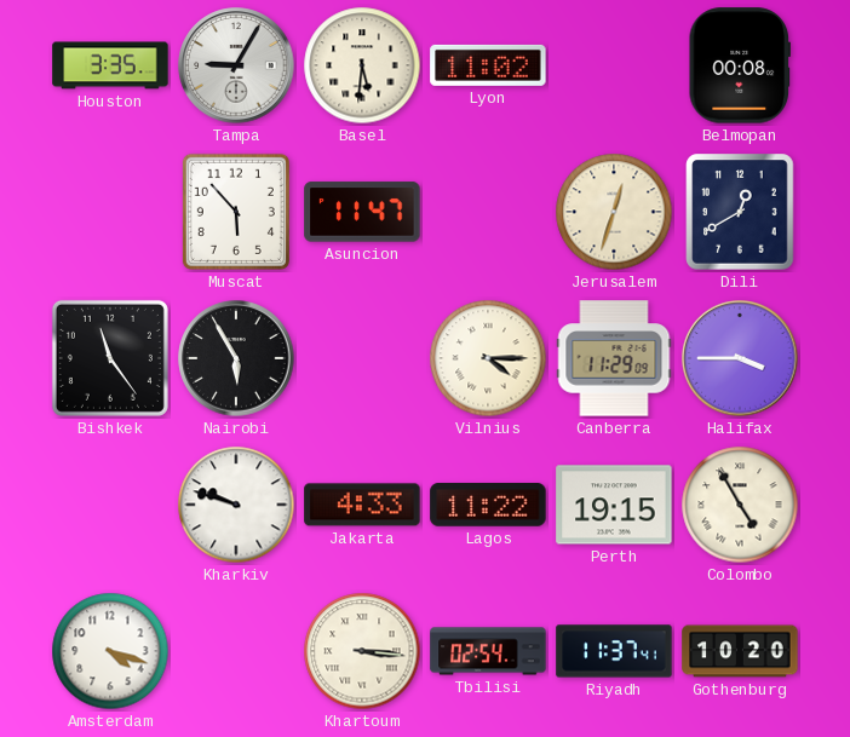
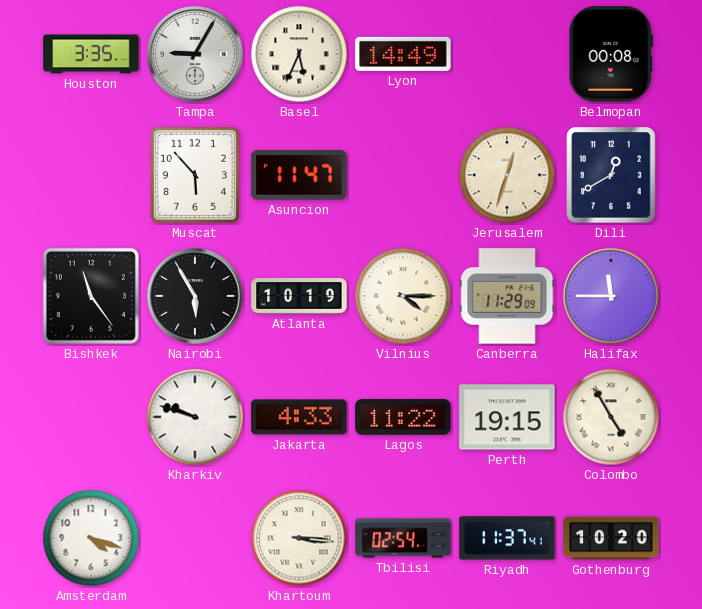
Basel: 5:31 -> 5:34
Lyon: 11:02 -> 14:49
Atlanta: none -> 10:19
Halifax: 3:45 -> 11:45
